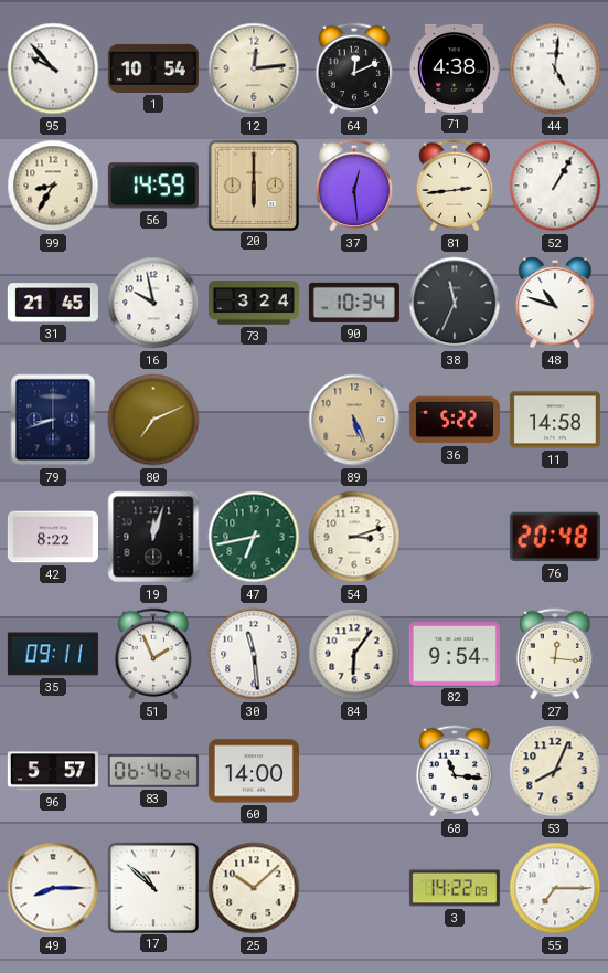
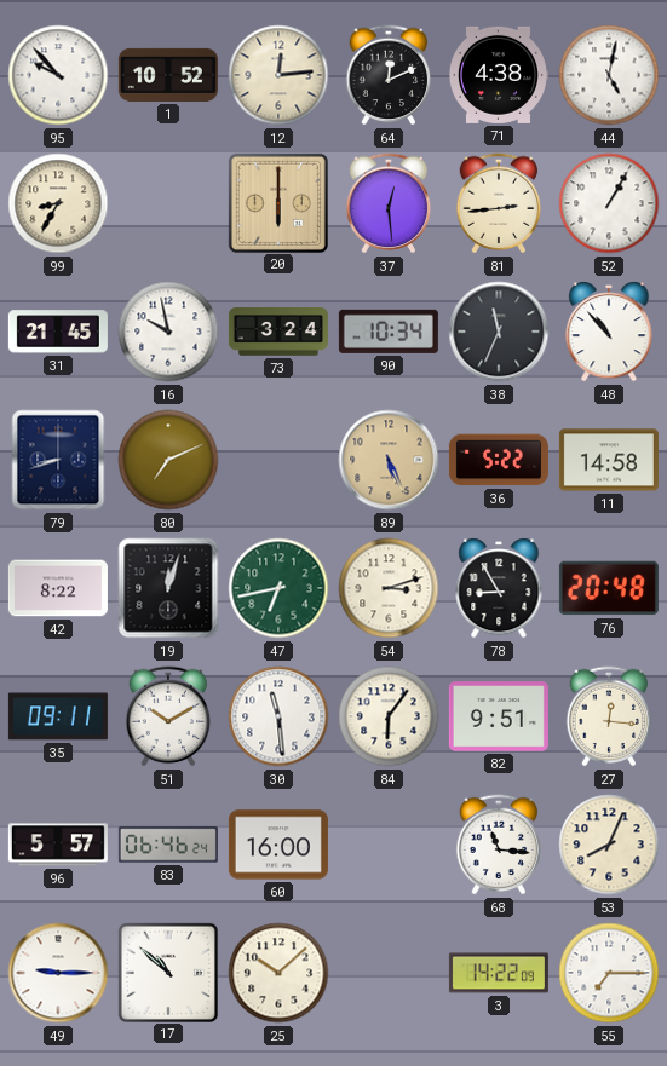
1: 10:54 -> 10:52
44: 5:01 -> 5:02
56: 14:59 -> none
48: 10:48 -> 10:53
78: none -> 8:55
51: 1:56 -> 10:10
82: 9:54 -> 9:51
60: 14:00 -> 16:00
49: 8:15 -> 9:15
